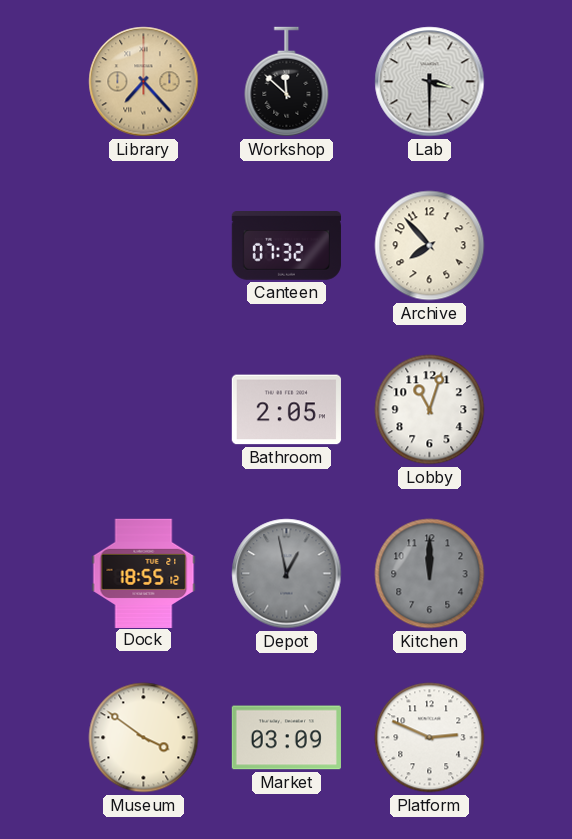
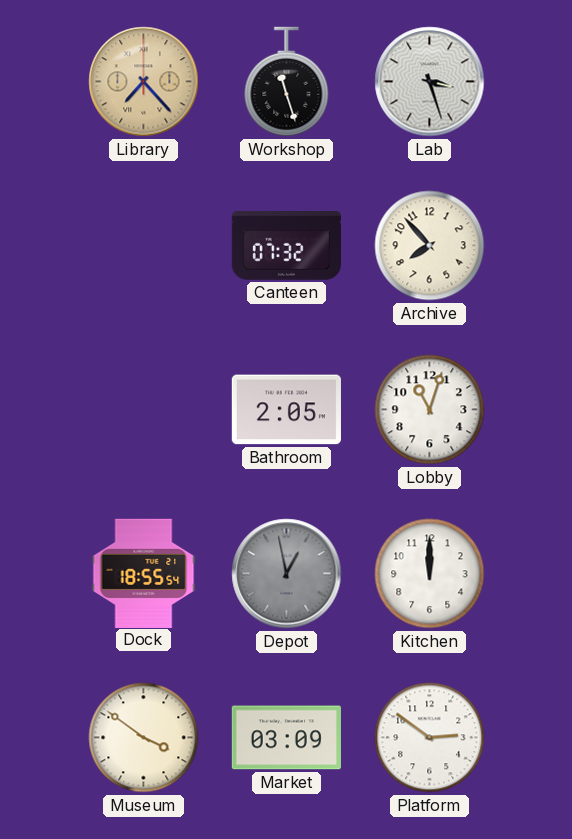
Workshop: 11:52 -> 11:27
Lab: 3:30 -> 3:27
Dock: 18:55:12 -> 18:55:54
Kitchen dial: grey -> white
Platform: 2:49 -> 2:51
